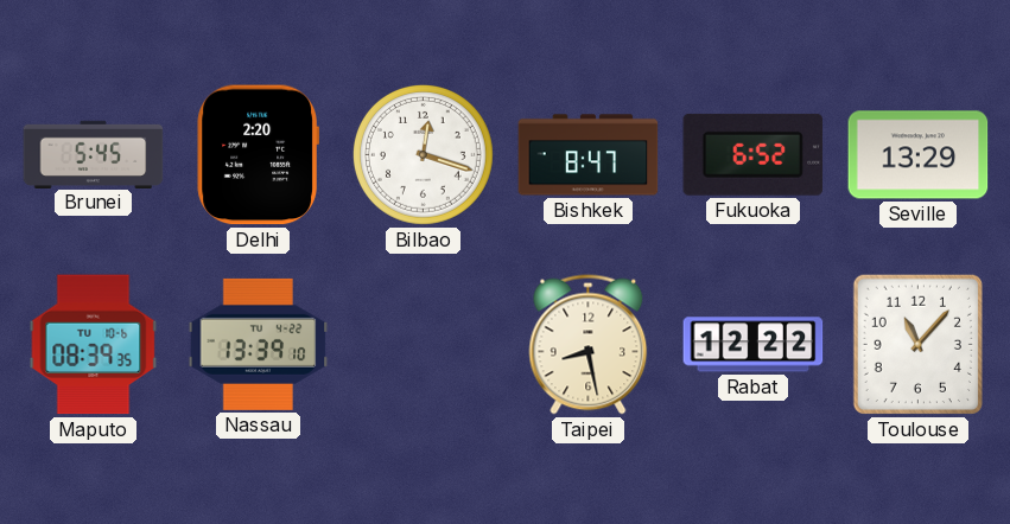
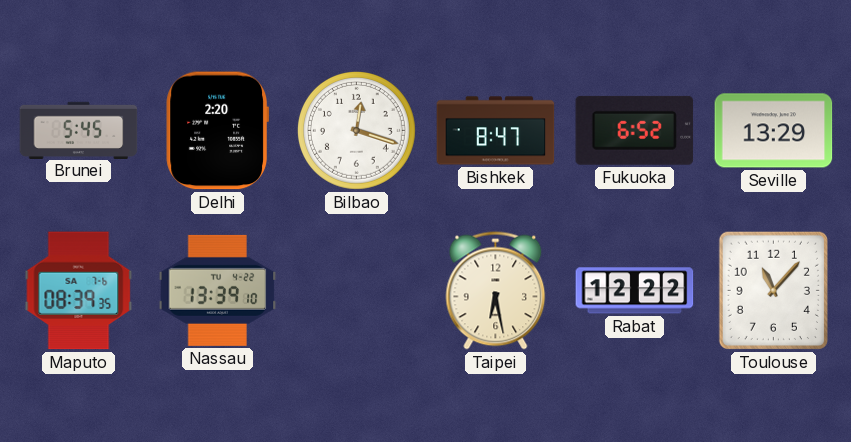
Maputo date: TU 10-6 -> SA 7-6
Taipei: 8:28 -> 6:28
